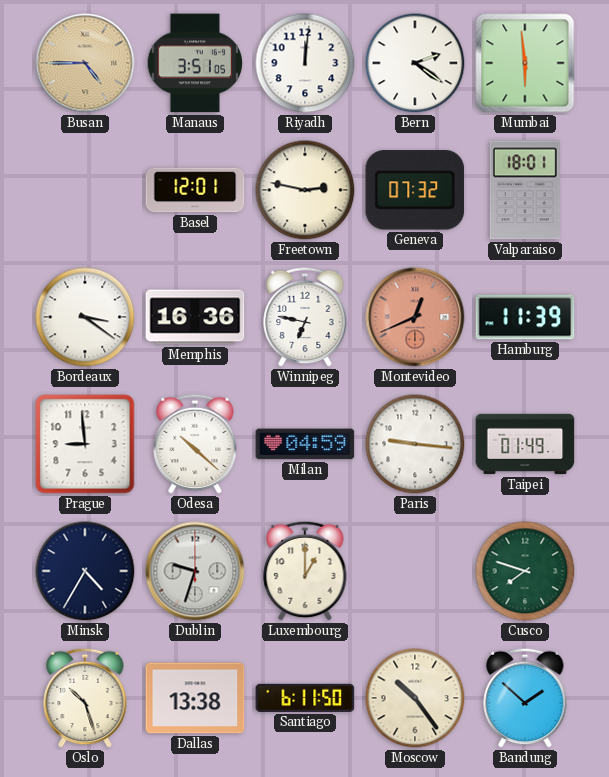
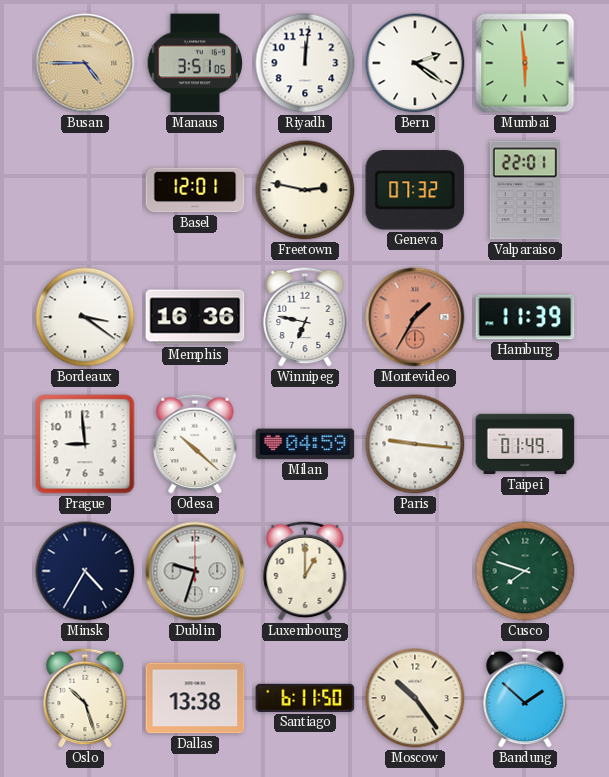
Valparaiso: 18:01 -> 22:01
Montevideo: 12:41 -> 1:35
